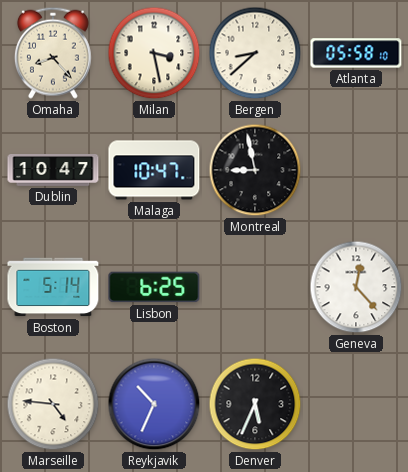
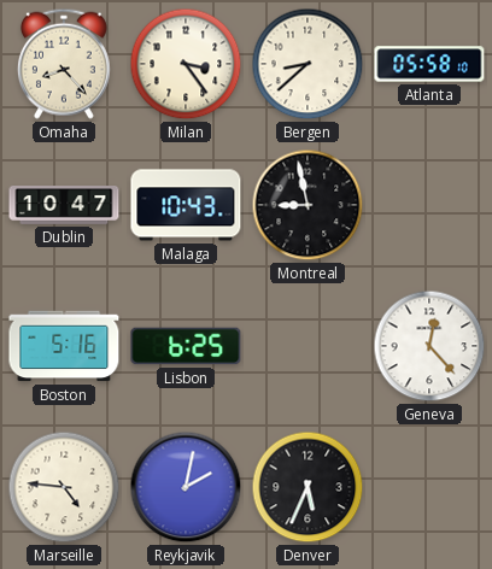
Milan: 3:28 -> 3:24
Malaga: 10:47 -> 10:43
Boston: 5:14 -> 5:16
Reykjavik: 10:34 -> 2:02
